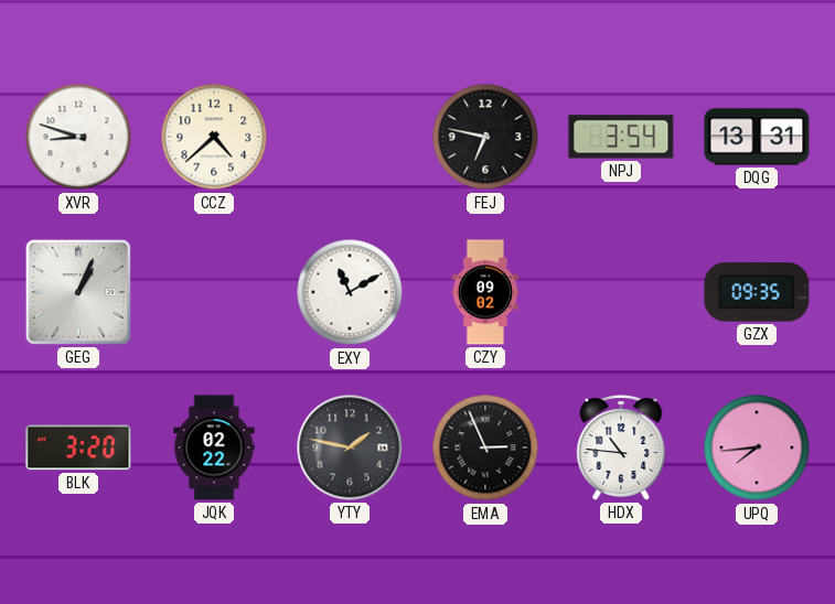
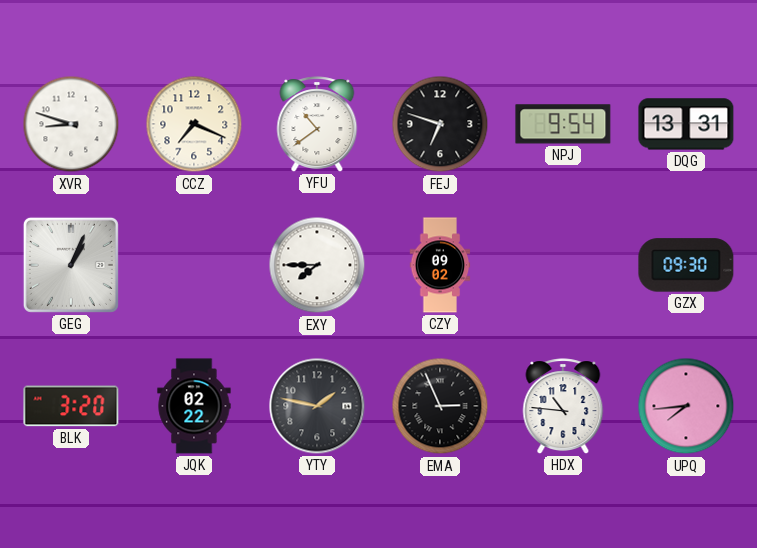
CCZ: 4:38 -> 7:19
YFU: none -> 10:39
FEJ: 6:47 -> 6:48
NPJ: 3:54 -> 9:54
EXY: 11:10 -> 7:45
GZX: 09:35 -> 09:30
